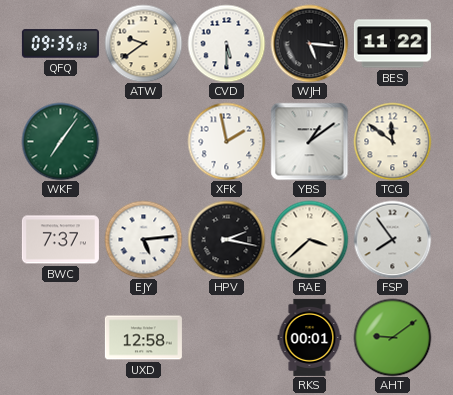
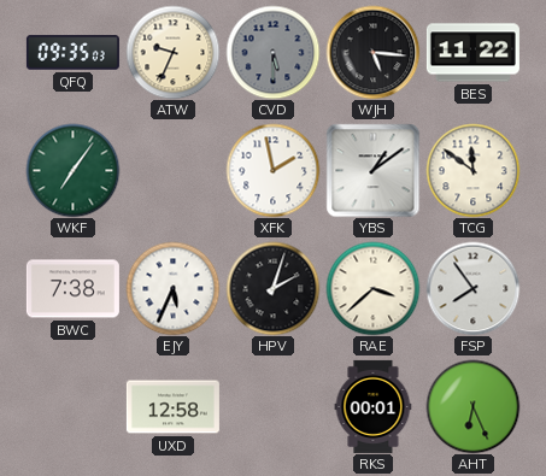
ATW: 9:39 -> 9:34
CVD dial: white -> grey
BWC: 7:37 -> 7:38
EJY: 5:14 -> 5:34
HPV: 2:17 -> 2:03
AHT: 9:09 -> 6:26
